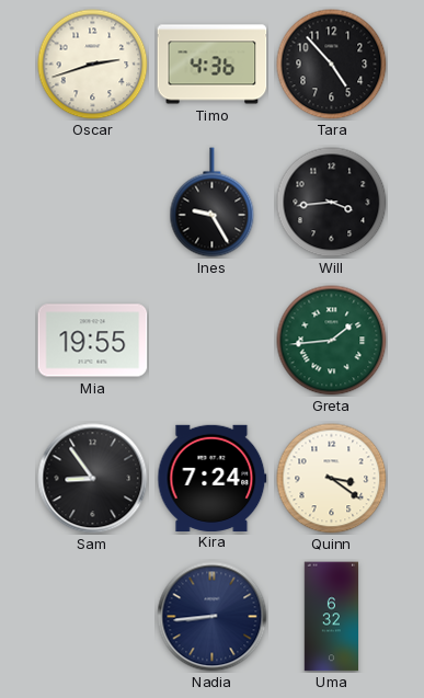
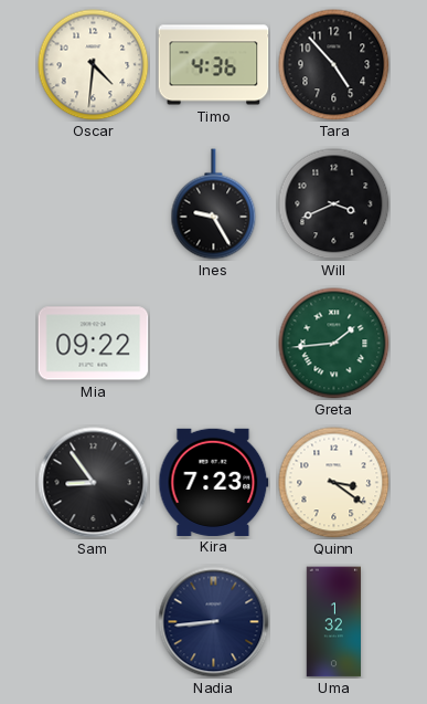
Oscar: 2:42 -> 4:31
Will: 3:44 -> 3:41
Mia: 19:55 -> 09:22
Kira: 7:24 -> 7:23
Uma: 6:32 -> 1:32
